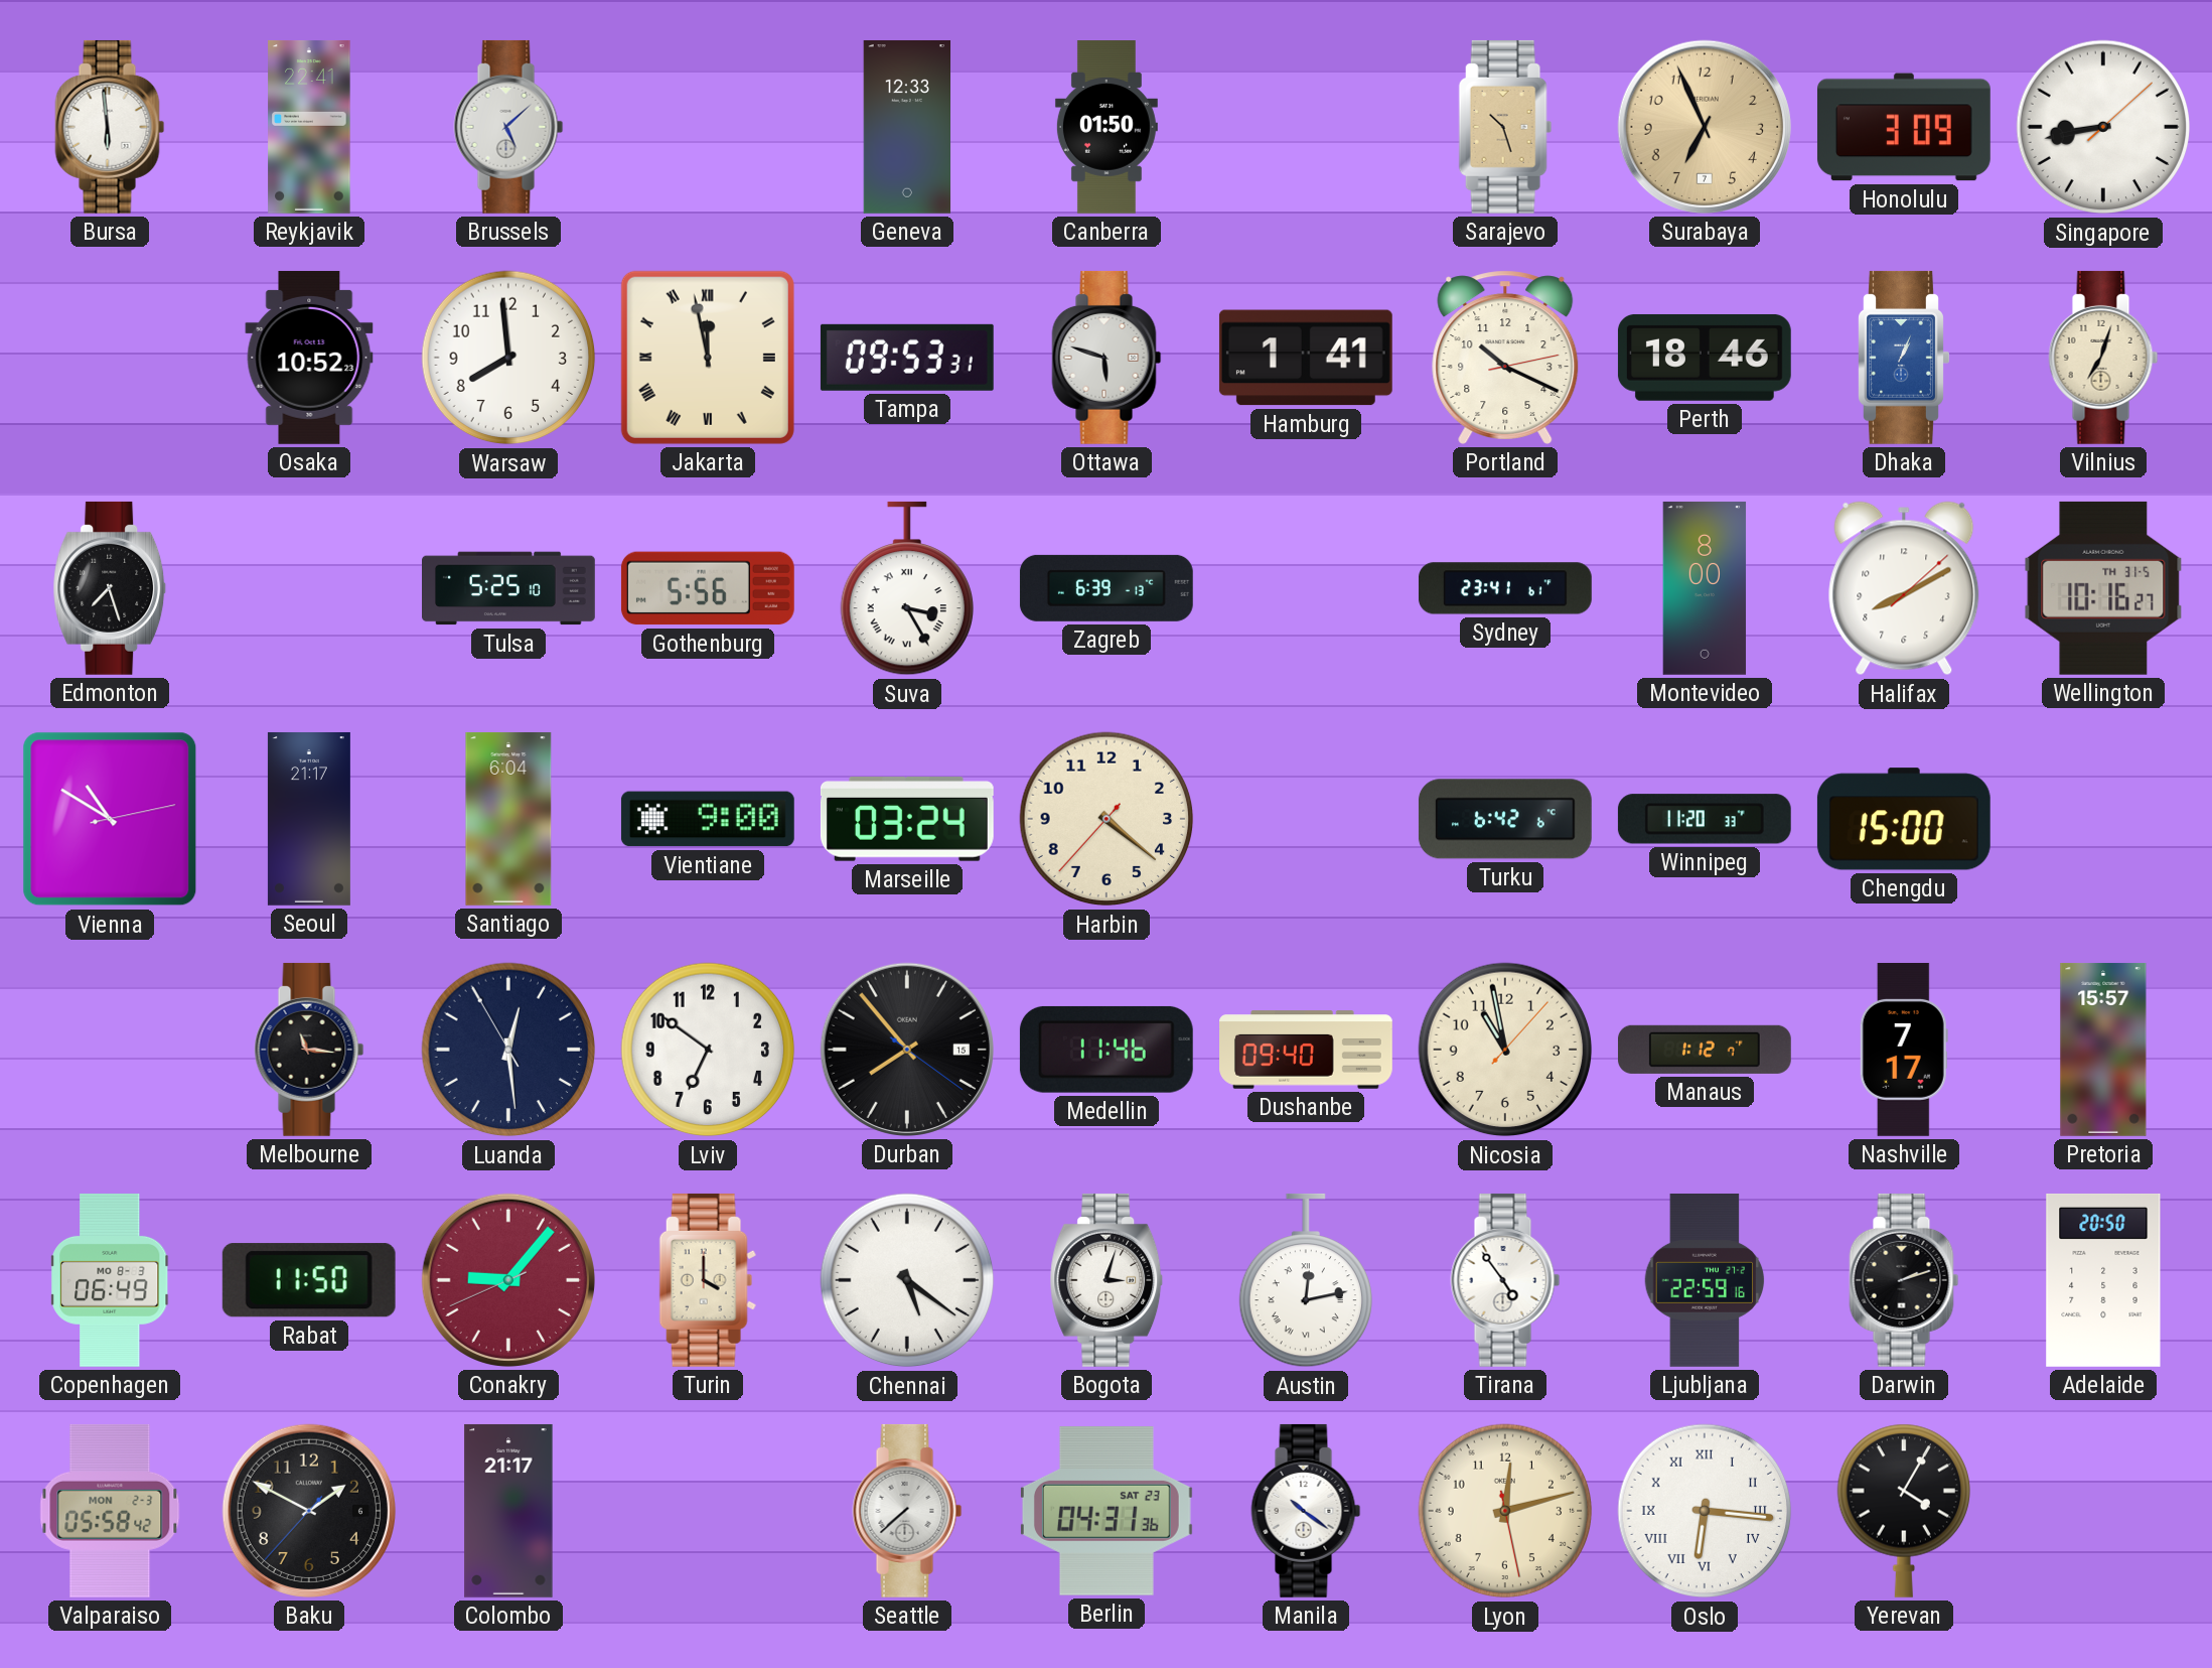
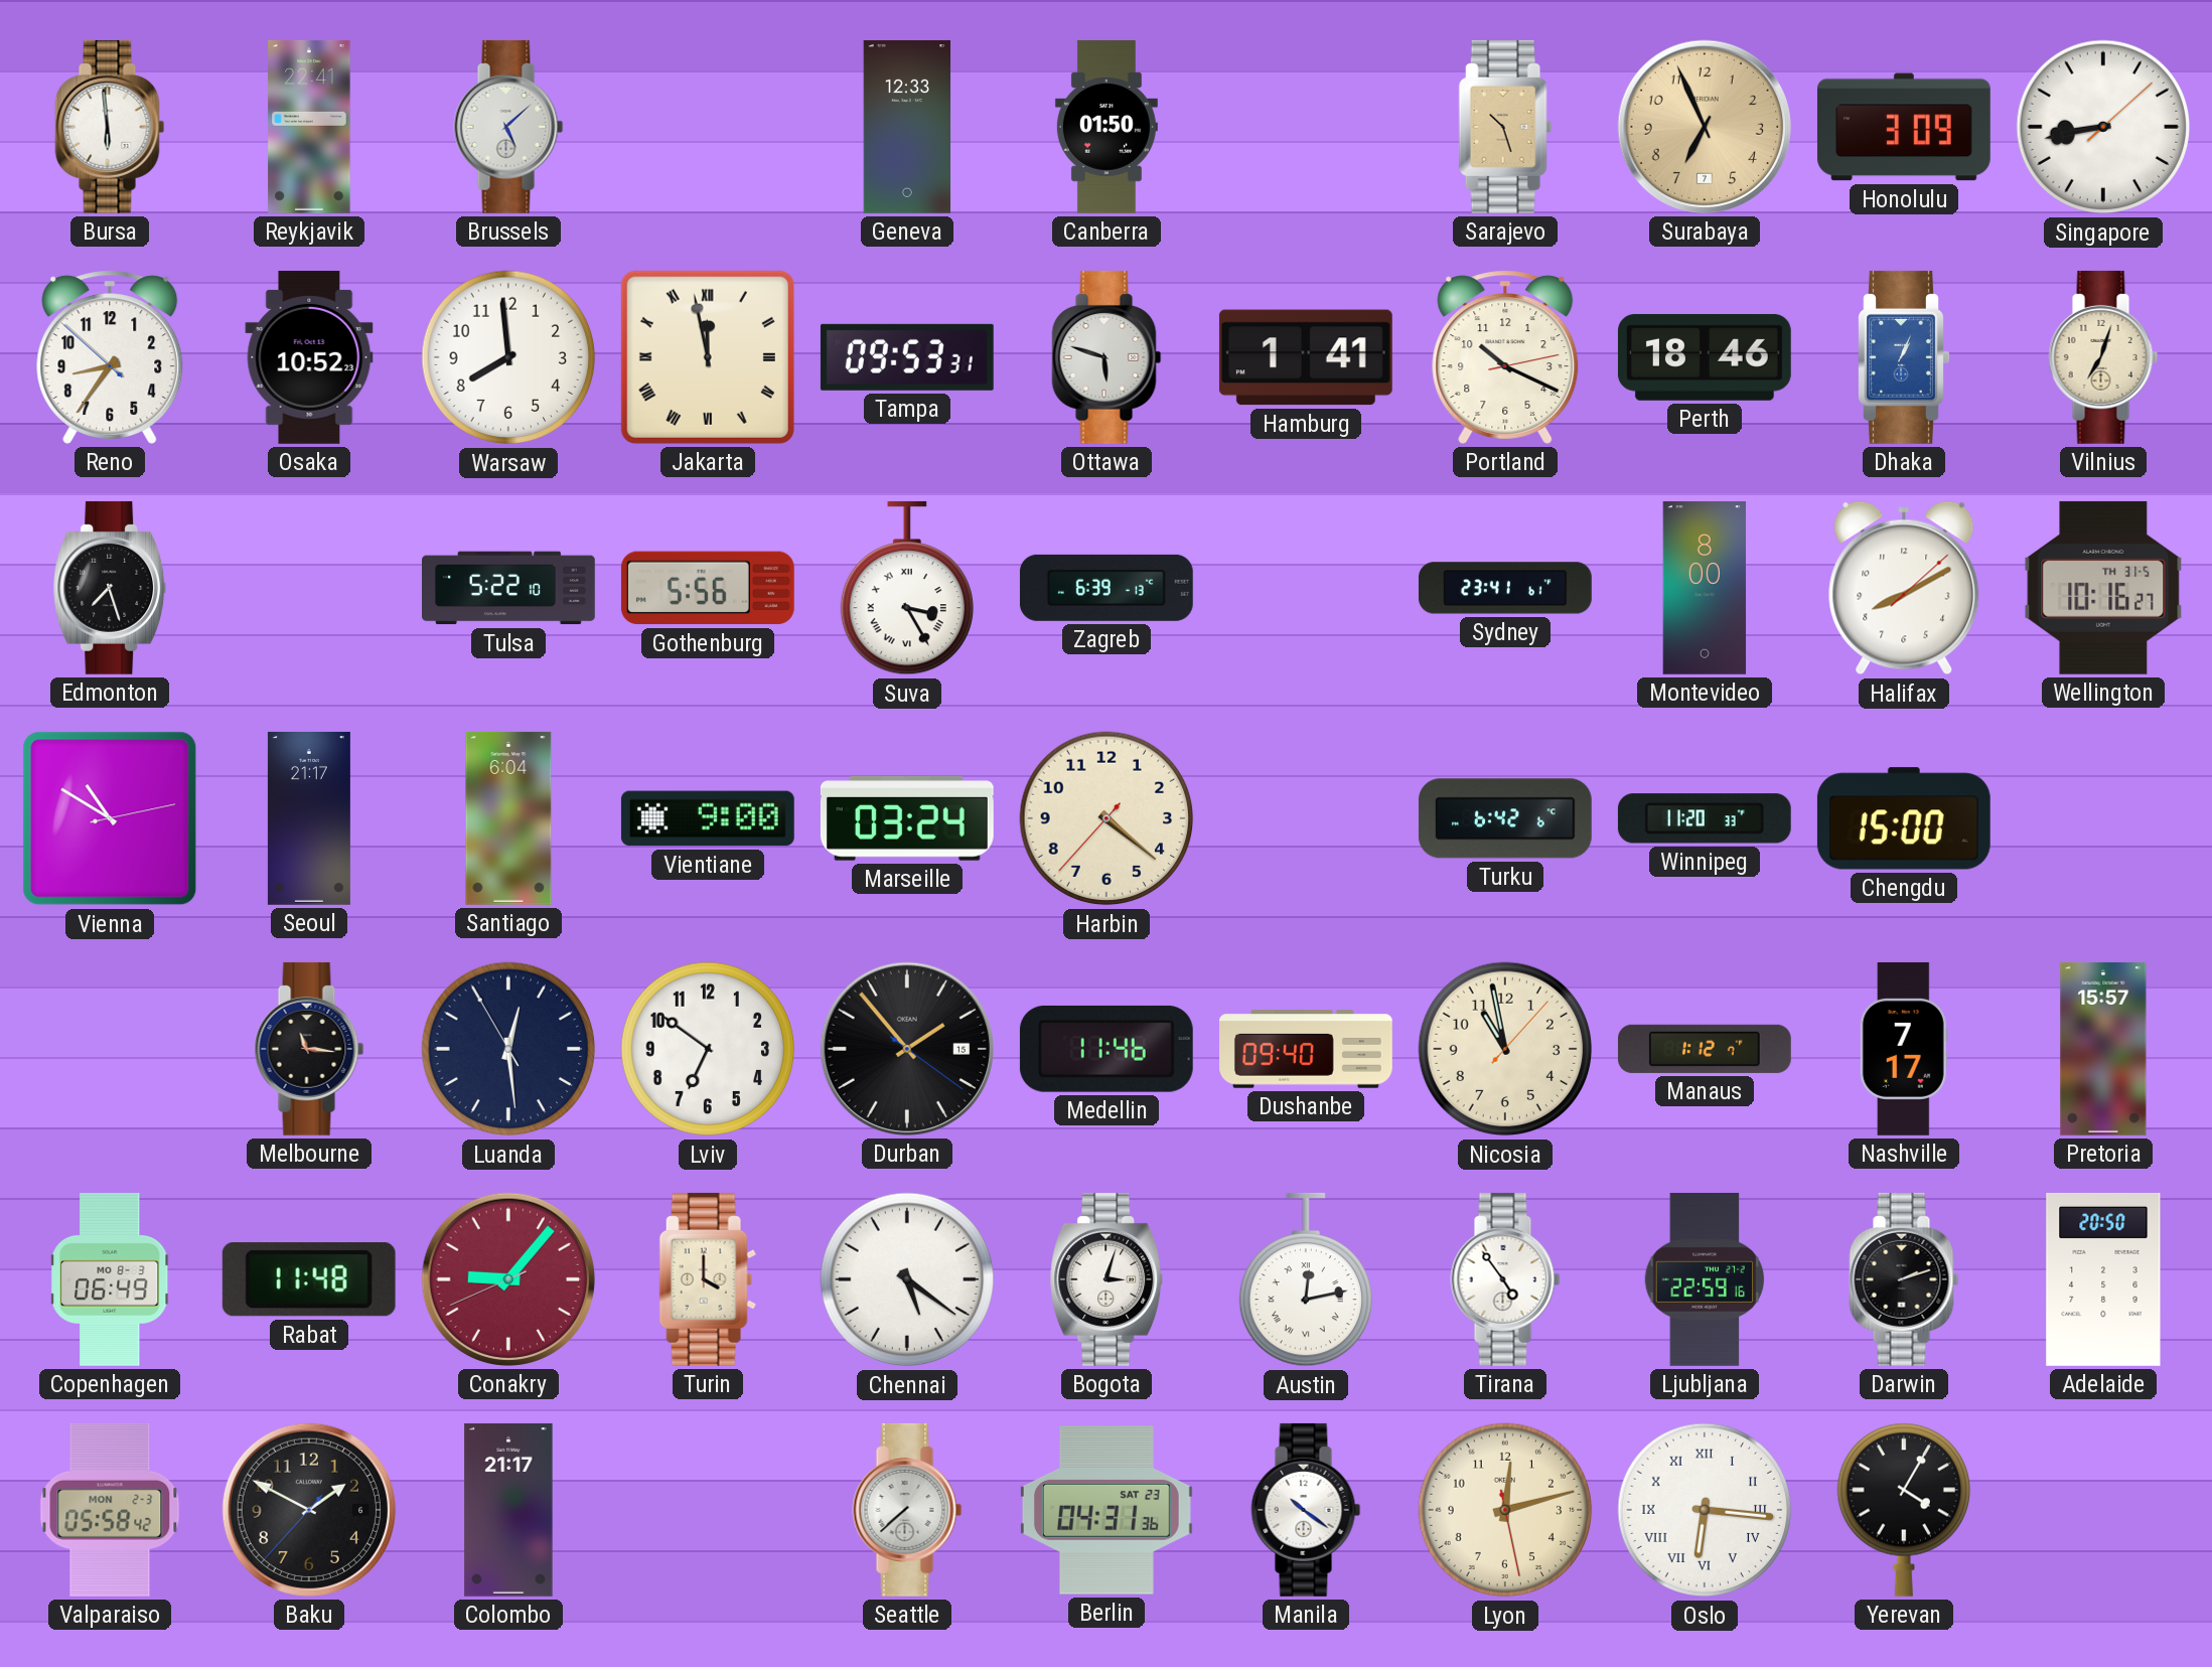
Reno: none -> 8:35
Tulsa: 5:25 -> 5:22
Durban: 7:53 -> 1:53
Rabat: 11:50 -> 11:48
